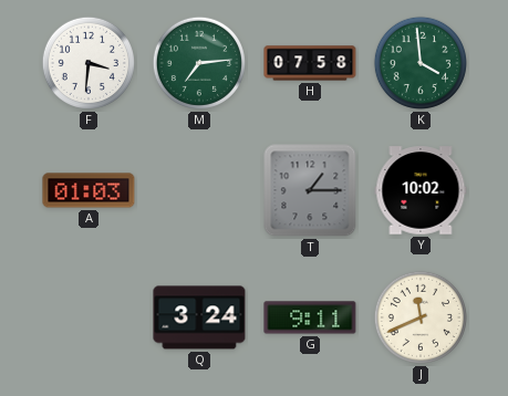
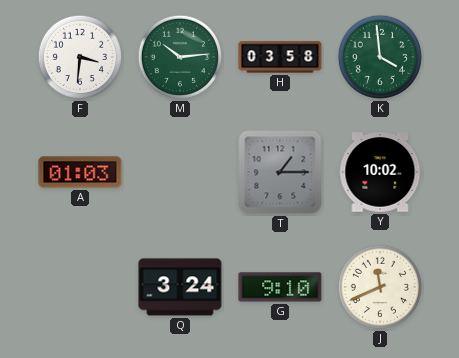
M: 7:14 -> 10:14
H: 07:58 -> 03:58
G: 9:11 -> 9:10
